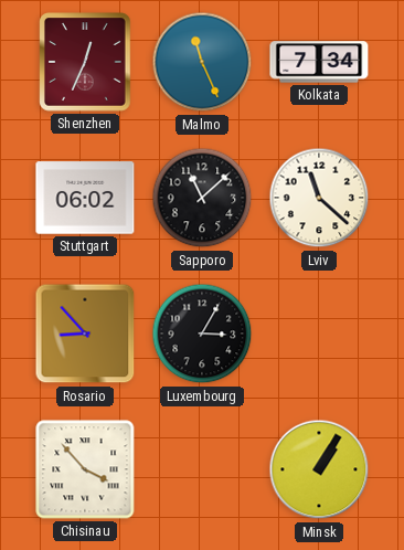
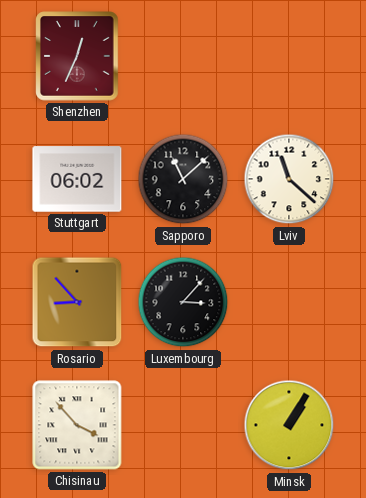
Malmo: 11:26 -> none
Kolkata: 7:34 -> none
Luxembourg: 3:05 -> 3:07
